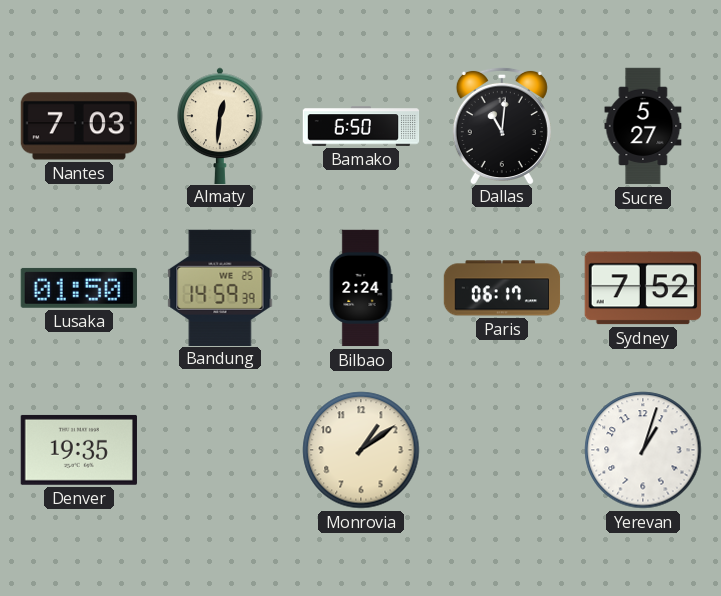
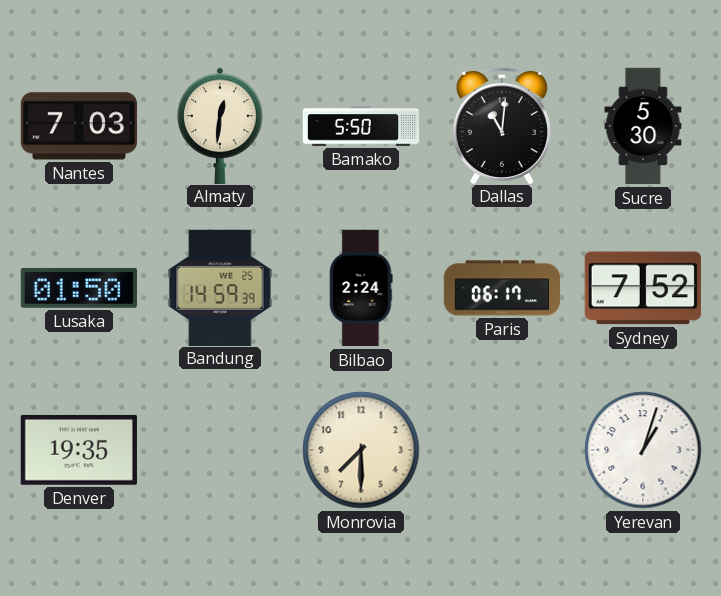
Bamako: 6:50 -> 5:50
Sucre: 5:27 -> 5:30
Monrovia: 1:09 -> 7:30
